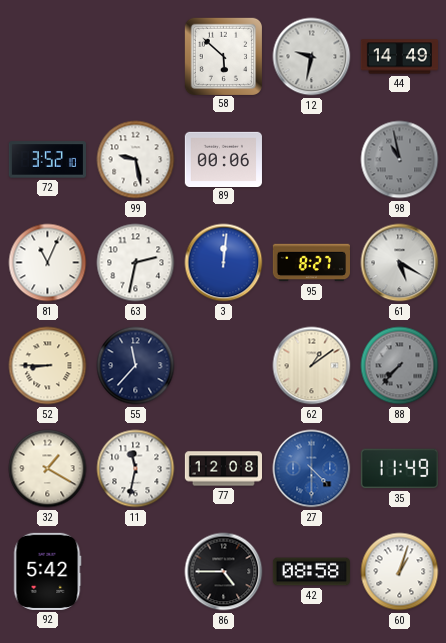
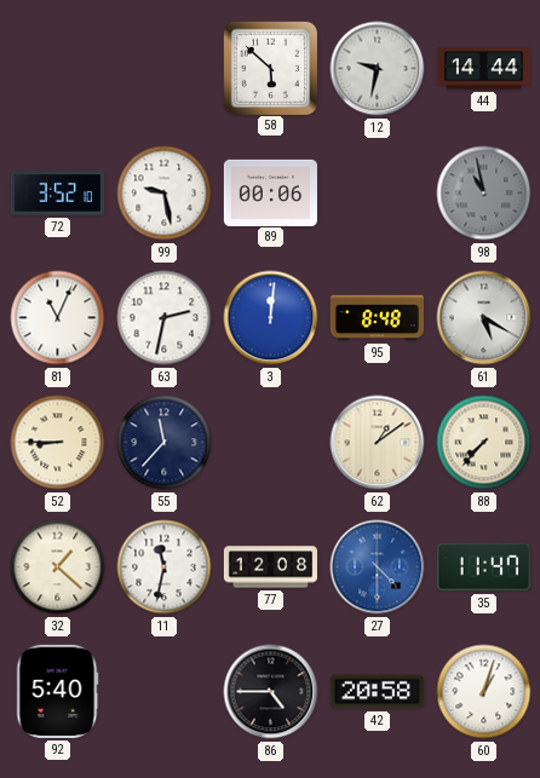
44: 14:49 -> 14:44
95: 8:27 -> 8:48
88 dial: grey -> cream
32: 1:20 -> 1:22
35: 11:49 -> 11:47
92: 5:42 -> 5:40
42: 08:58 -> 20:58
